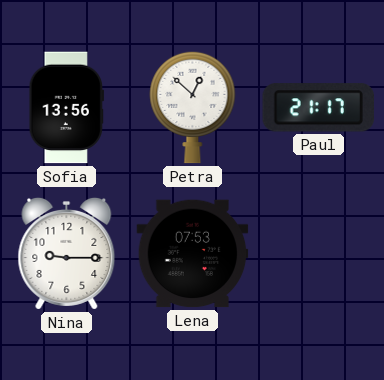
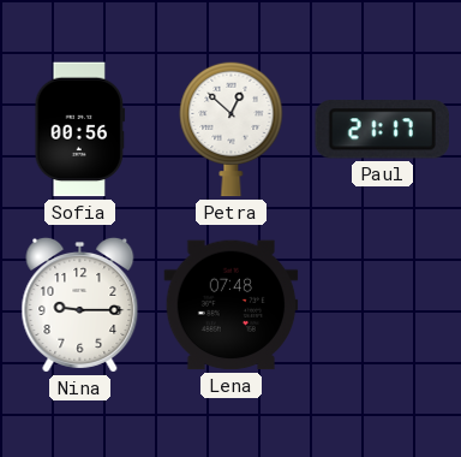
Sofia: 13:56 -> 00:56
Lena: 07:53 -> 07:48
